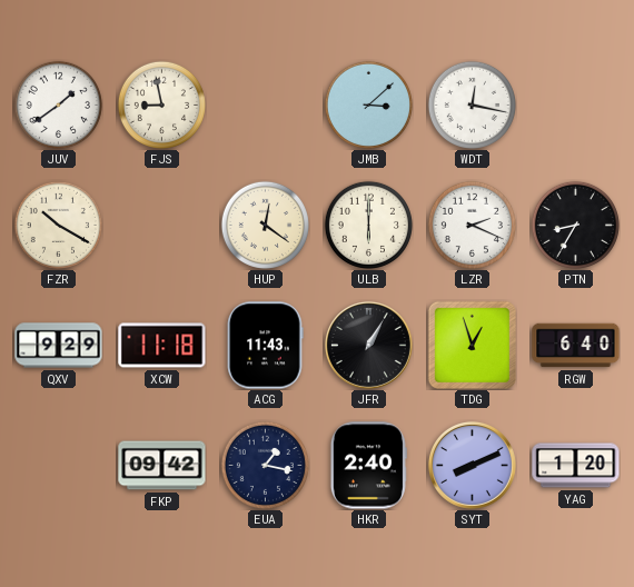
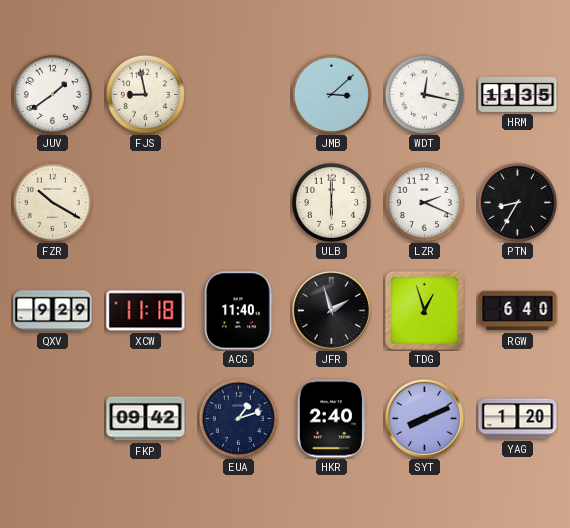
HRM: none -> 11:35
HUP: 12:21 -> none
ACG: 11:43 -> 11:40
JFR: 1:05 -> 1:57
EUA: 1:17 -> 1:12
